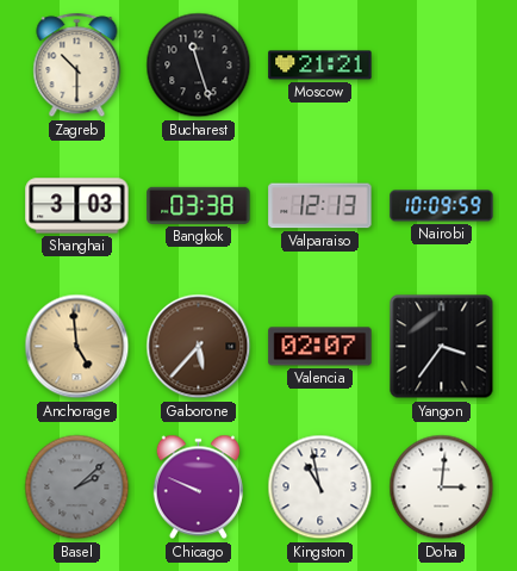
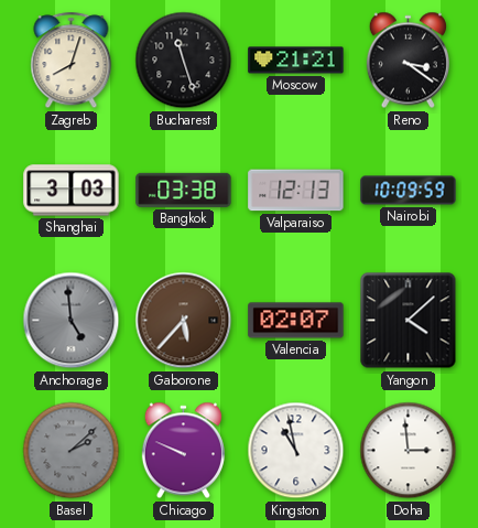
Zagreb: 10:30 -> 8:03
Reno: none -> 3:21
Anchorage dial: champagne -> grey
Yangon: 3:36 -> 4:08
Doha: 3:01 -> 2:59
